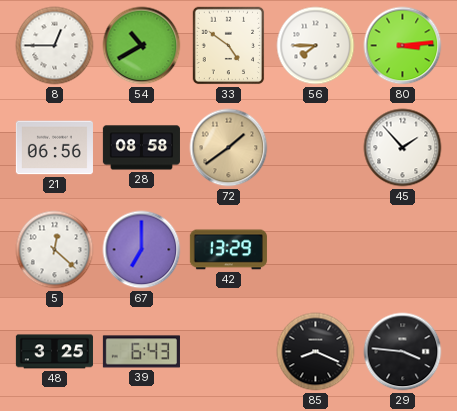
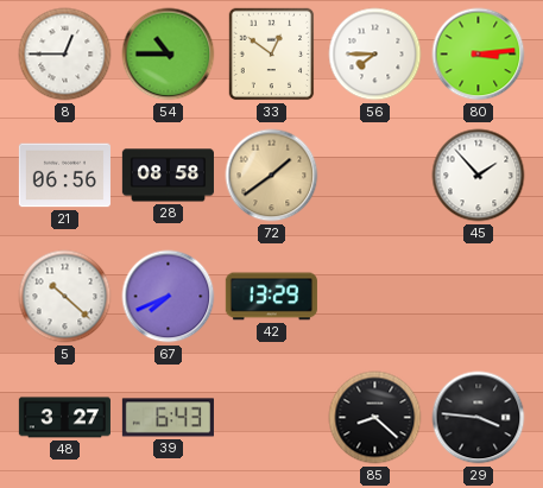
54: 10:40 -> 10:45
33: 4:51 -> 12:51
5: 12:22 -> 10:22
67: 7:00 -> 7:41
48: 3:25 -> 3:27
85: 8:19 -> 8:22
